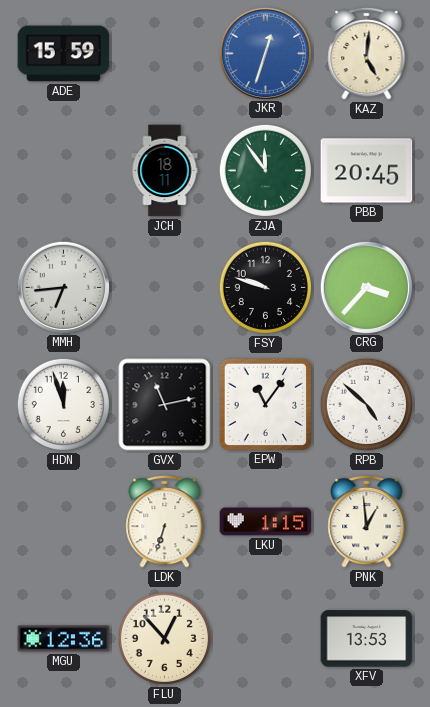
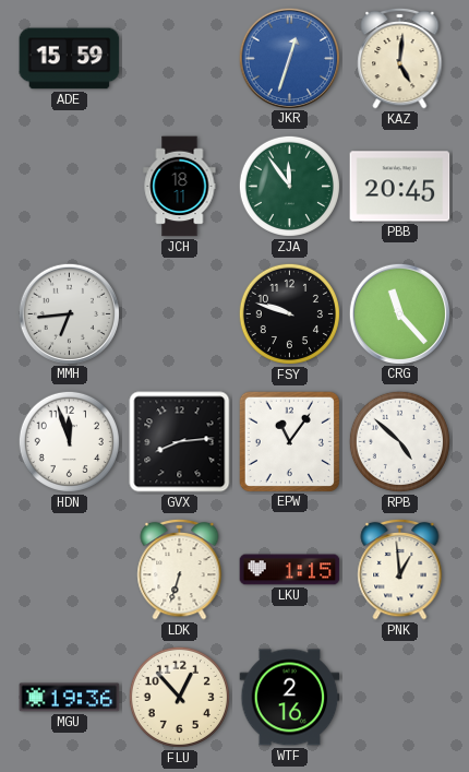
CRG: 3:37 -> 11:23
GVX: 11:13 -> 8:14
MGU: 12:36 -> 19:36
WTF: none -> 2:16
XFV: 13:53 -> none
